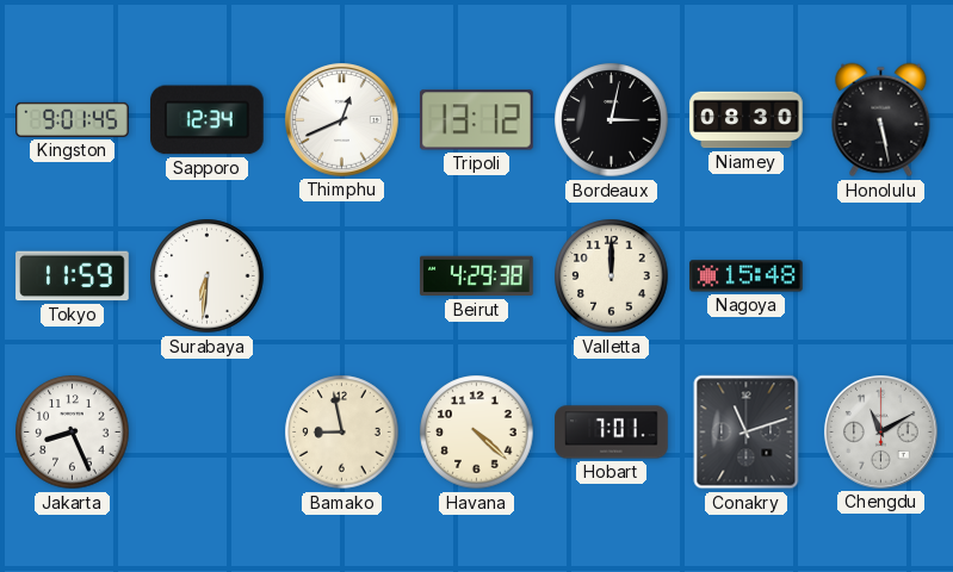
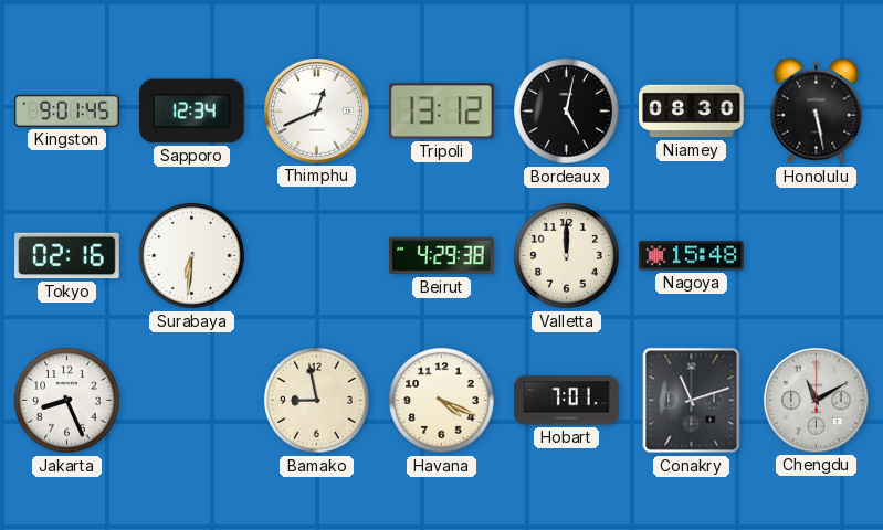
Bordeaux: 3:02 -> 5:02
Tokyo: 11:59 -> 02:16
Havana: 4:22 -> 4:19
